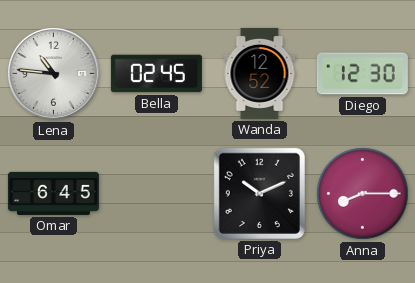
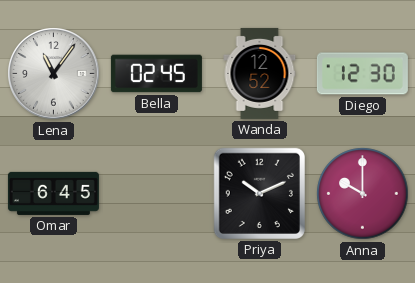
Lena: 10:46 -> 11:06
Anna: 8:15 -> 10:00
